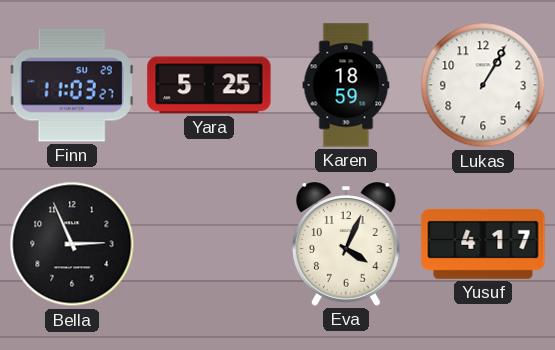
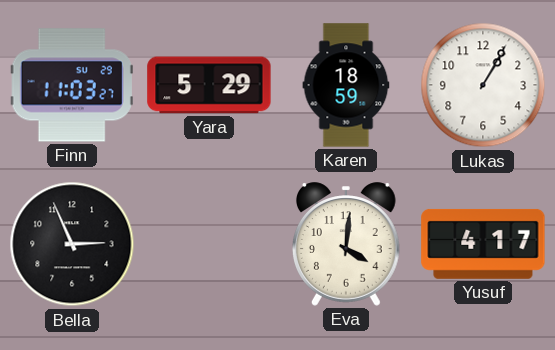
Yara: 5:25 -> 5:29
Eva: 4:04 -> 4:01
